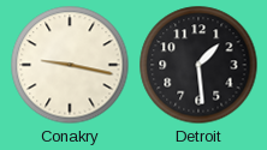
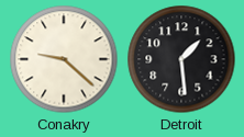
Conakry: 9:17 -> 9:22
